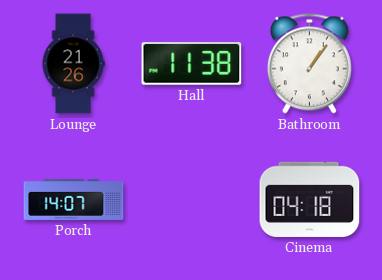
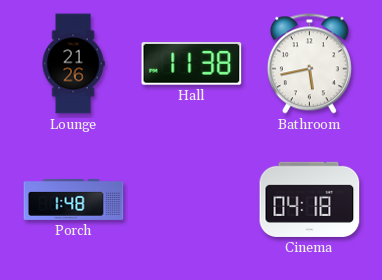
Bathroom: 1:06 -> 5:43
Porch: 14:07 -> 1:48
